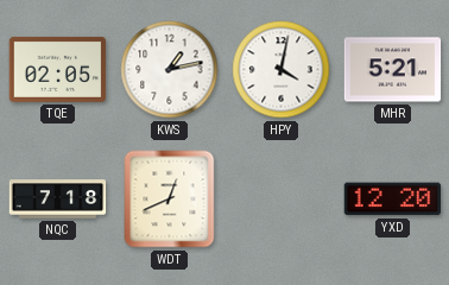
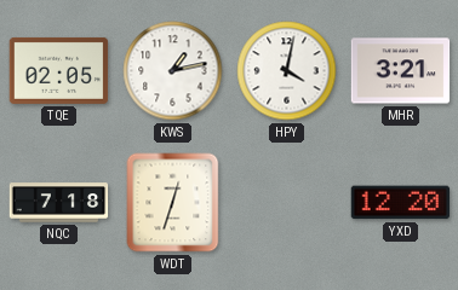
MHR: 5:21 -> 3:21
WDT: 12:41 -> 12:33
